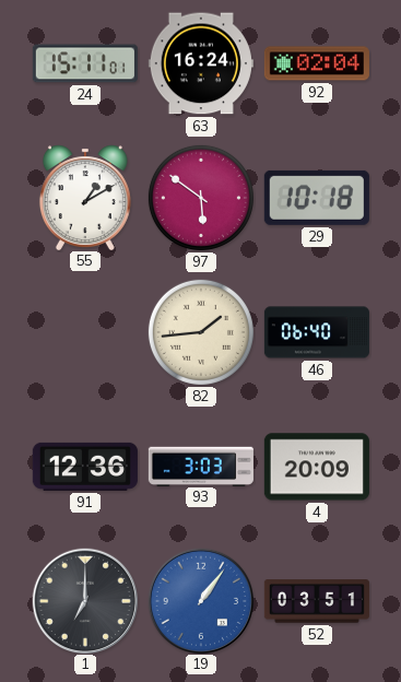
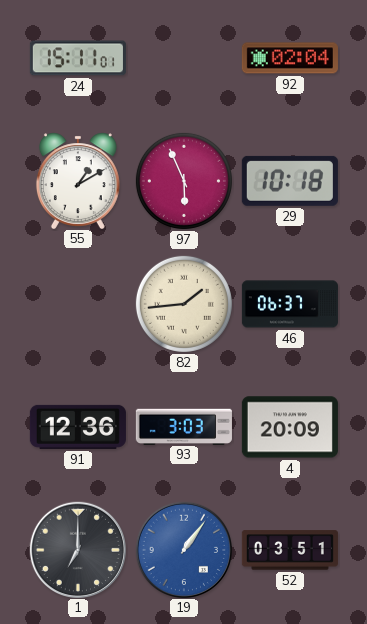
63: 16:24 -> none
97: 5:51 -> 5:56
46: 06:40 -> 06:37
